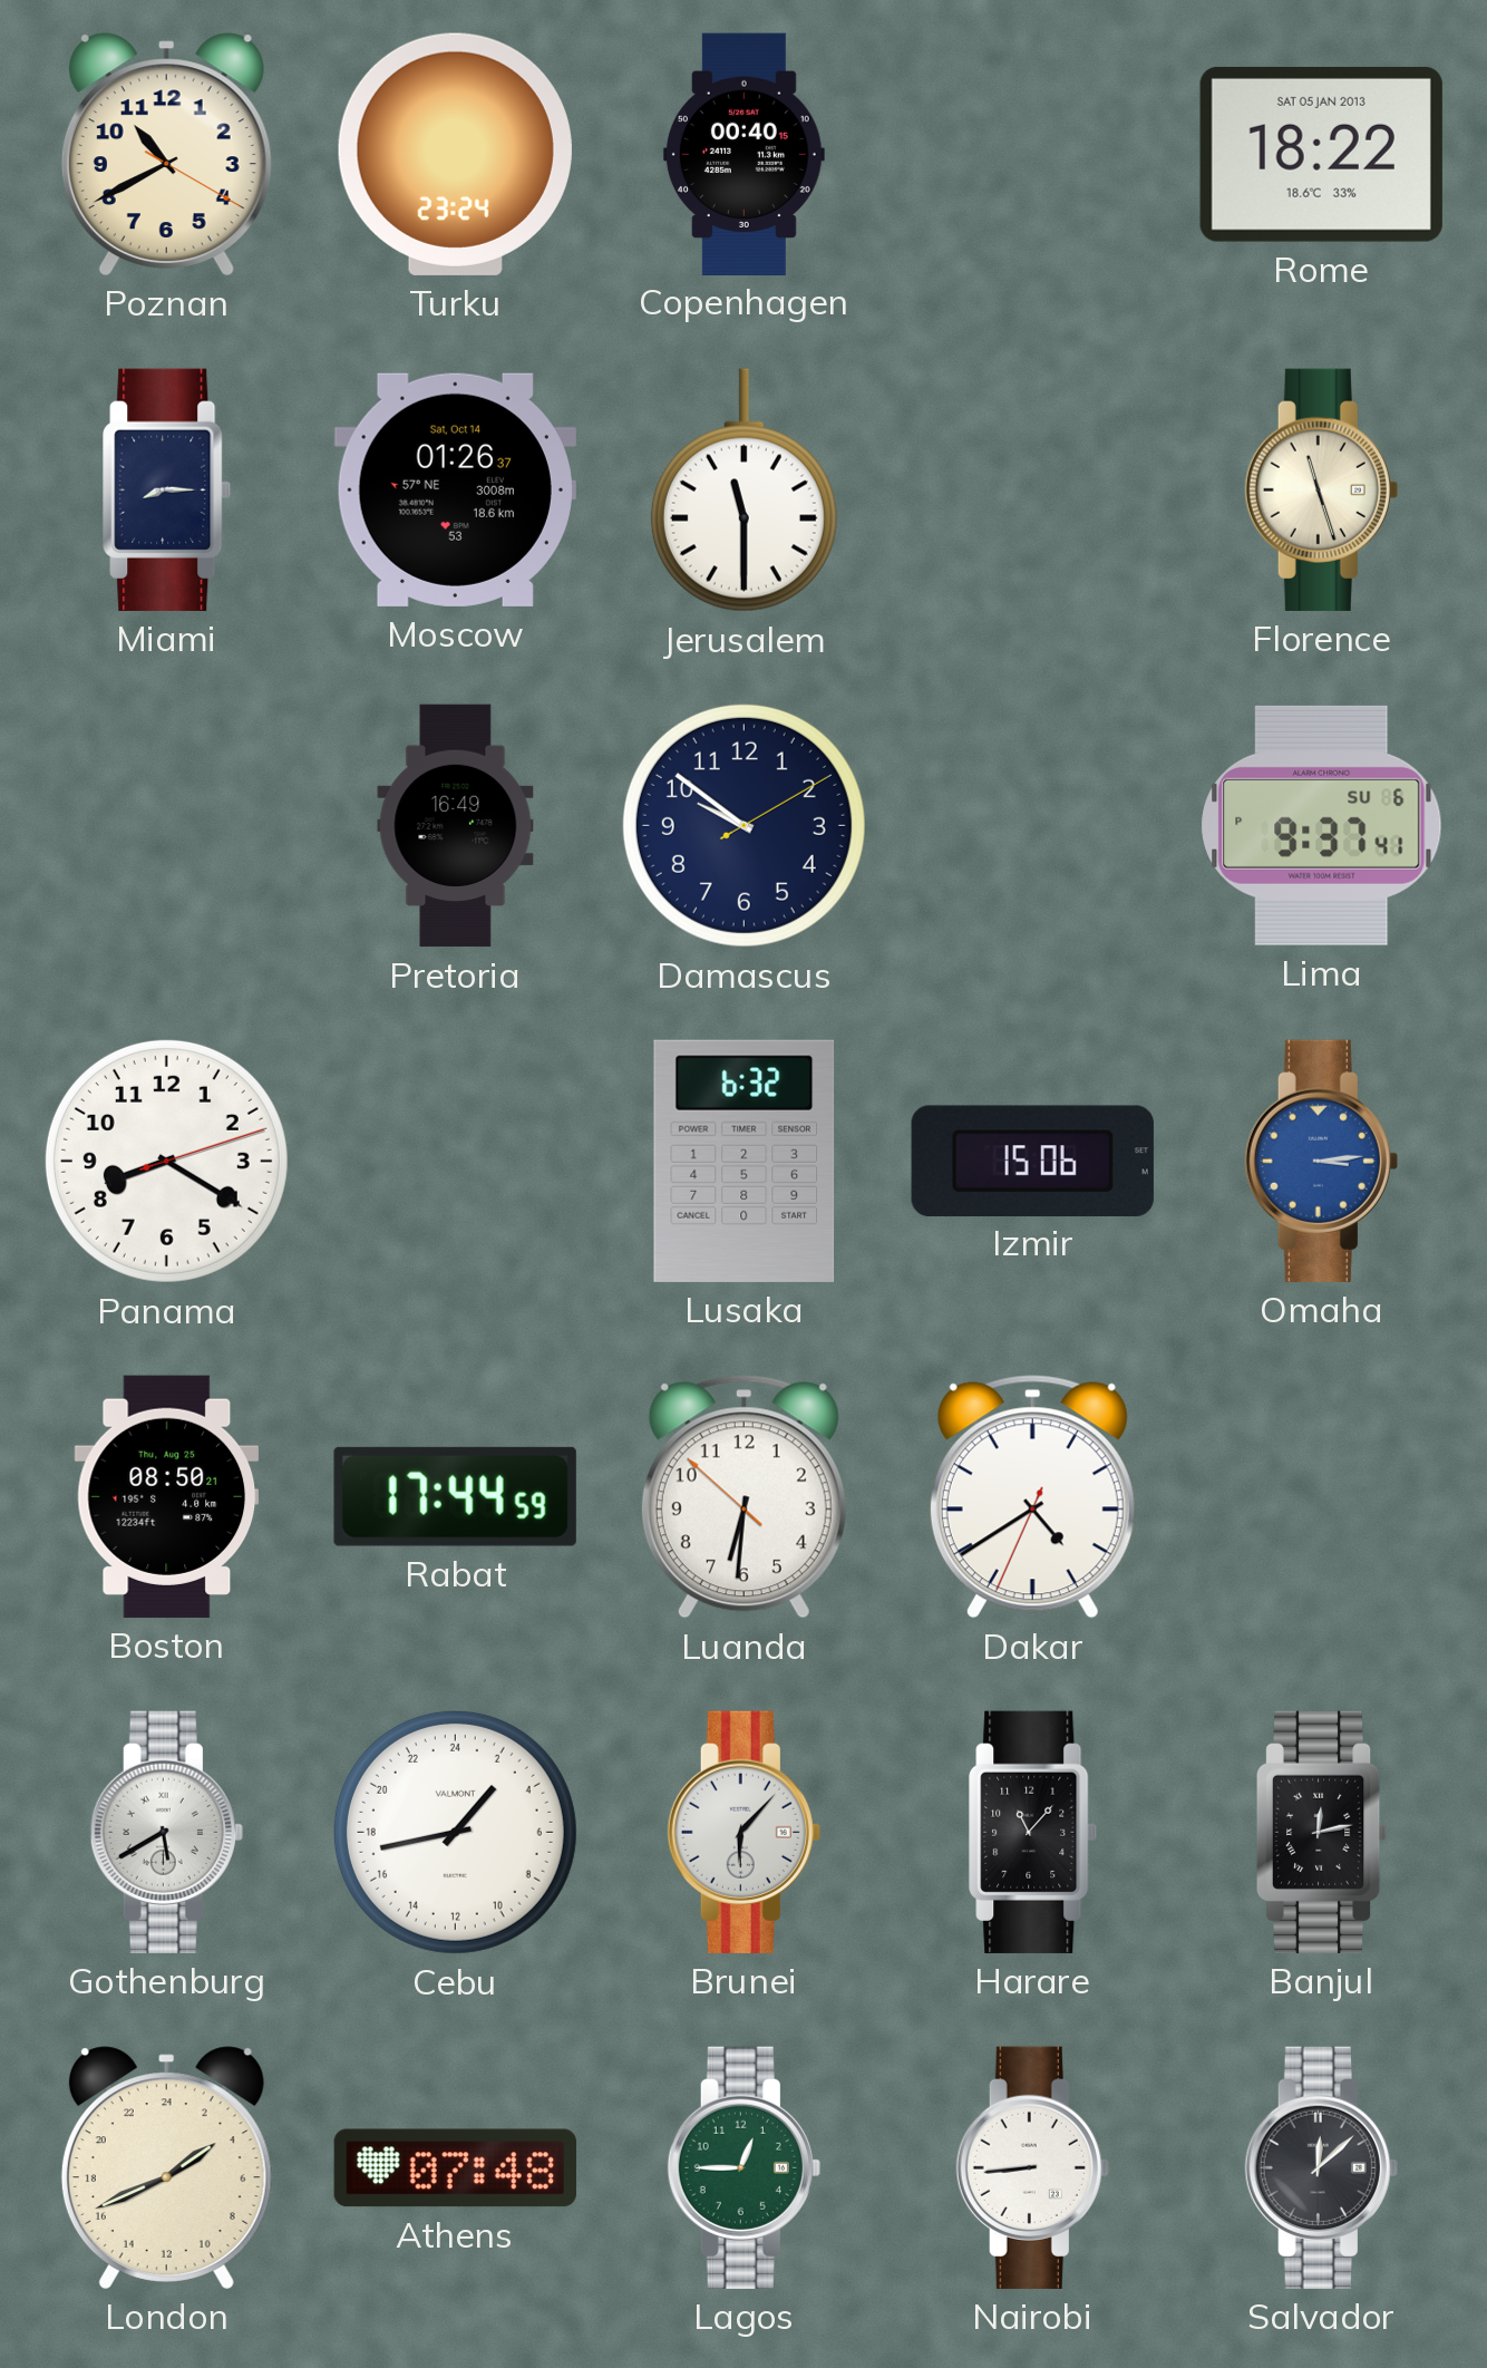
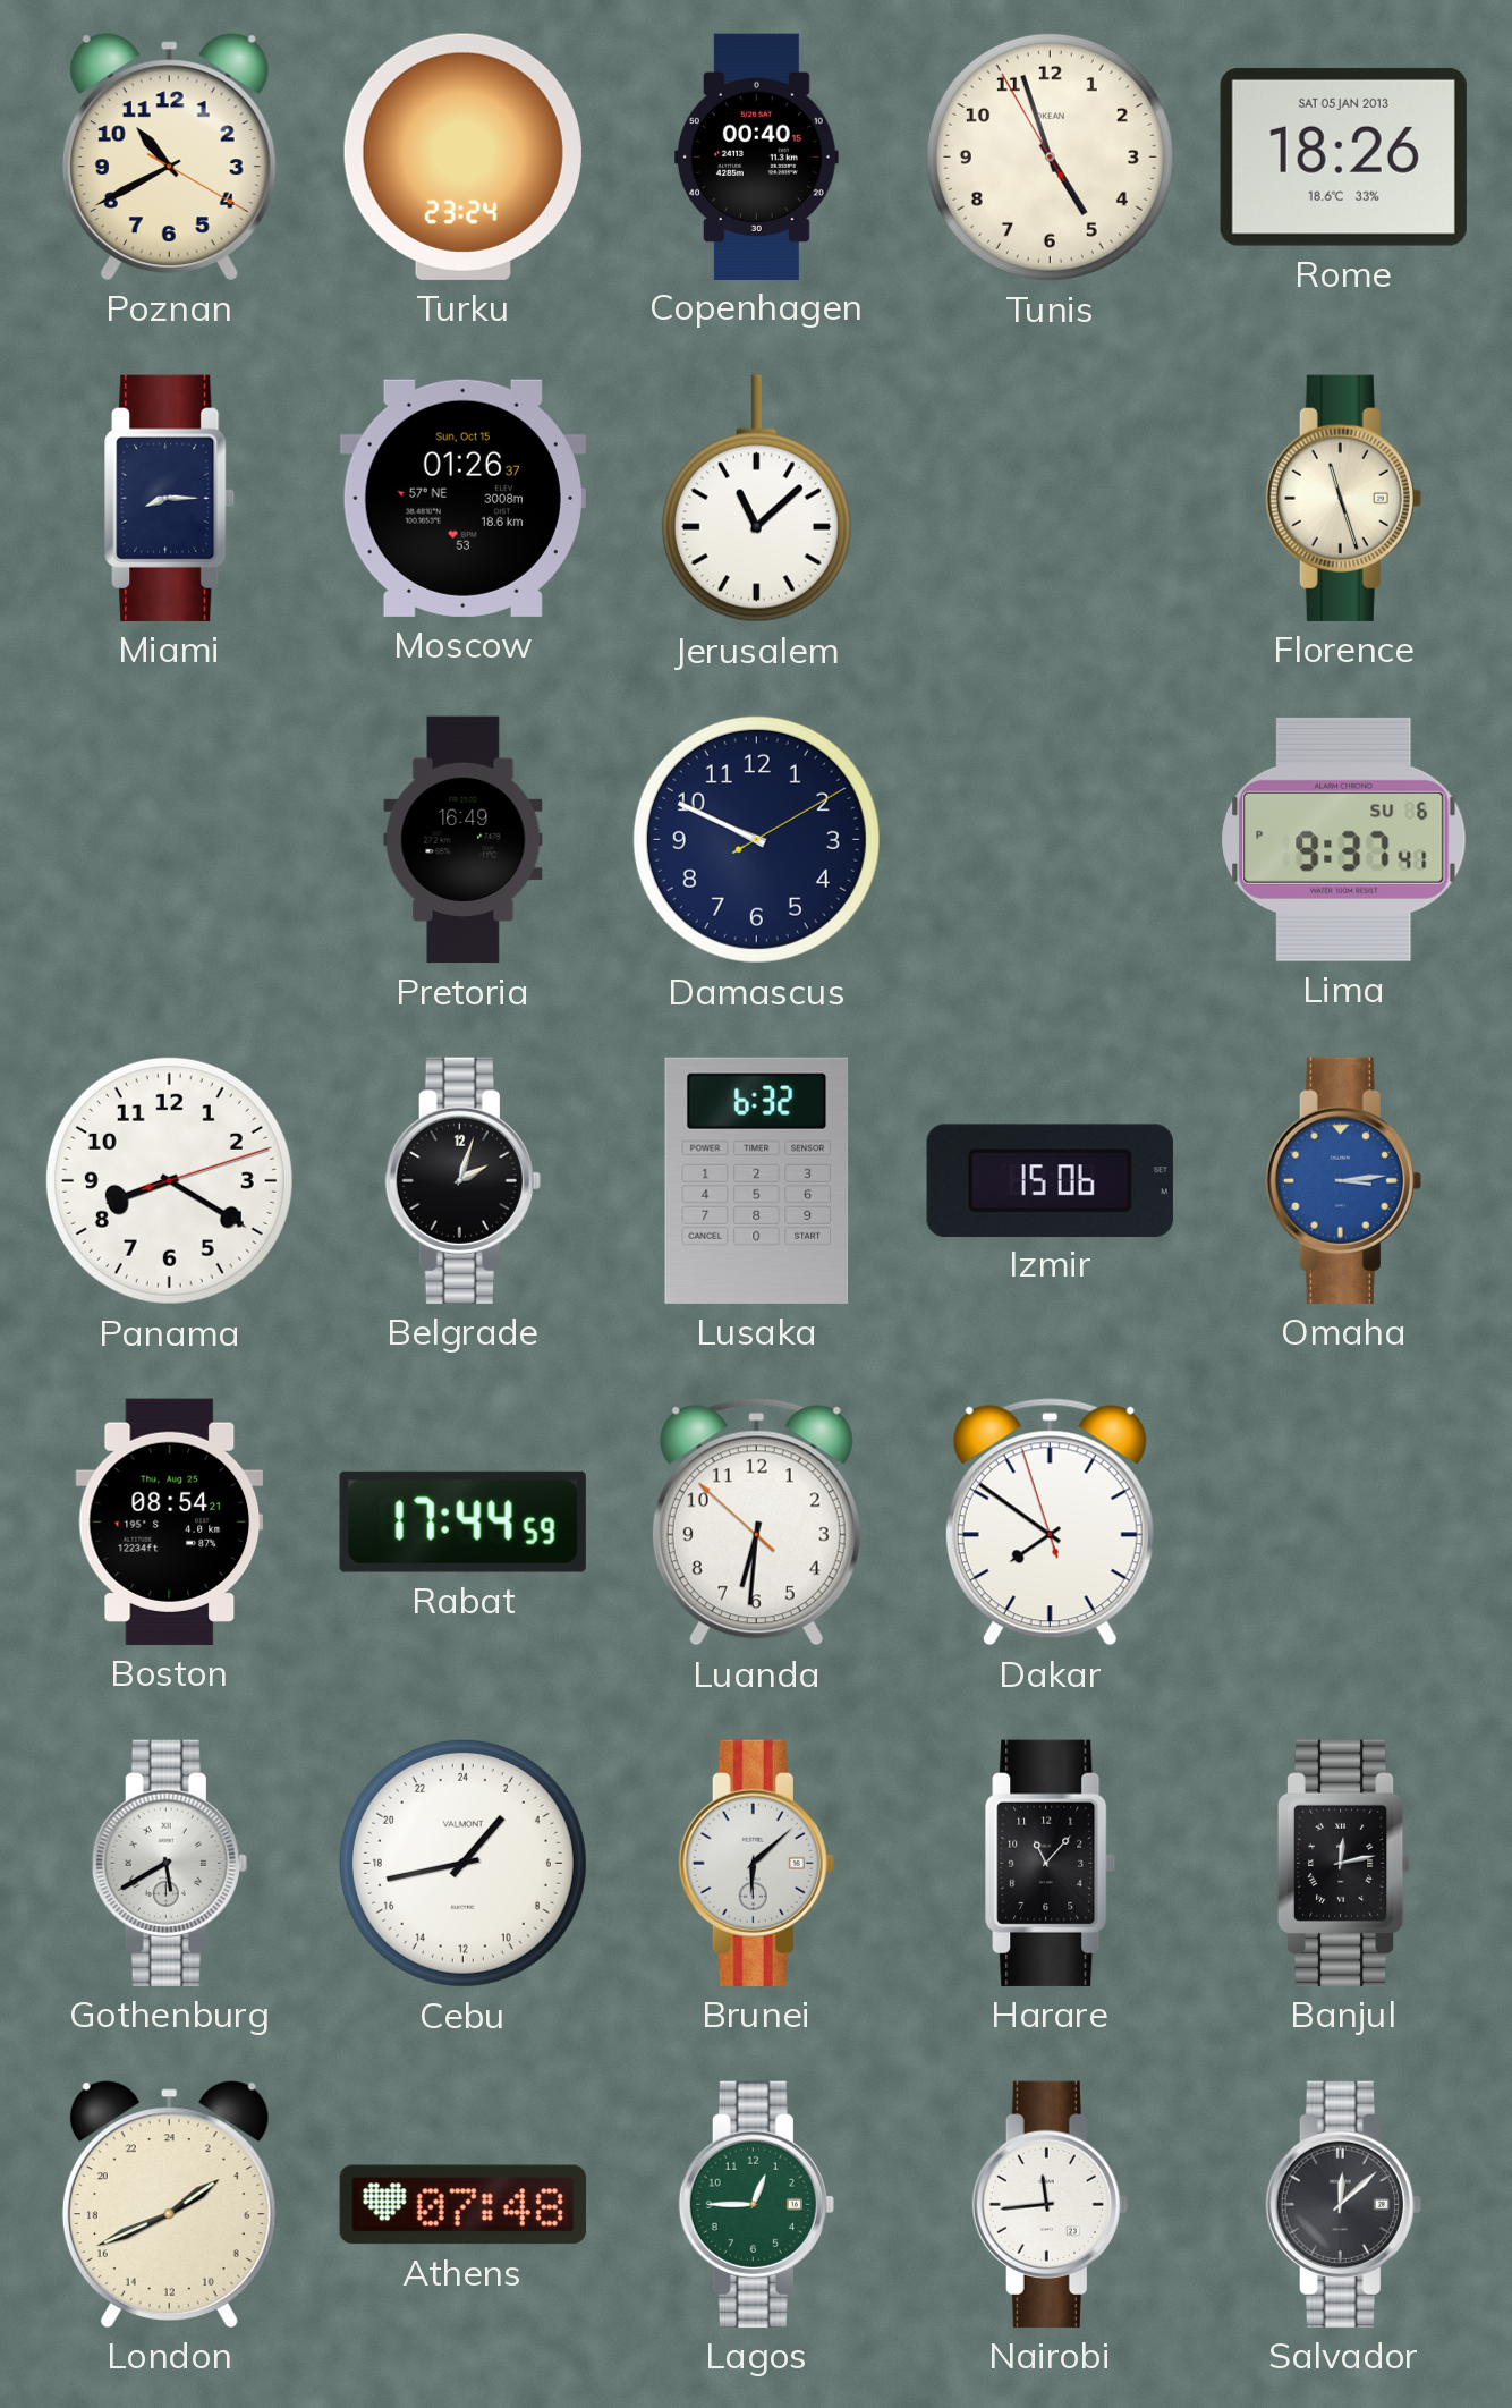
Tunis: none -> 4:56
Rome: 18:22 -> 18:26
Moscow date: Sat, Oct 14 -> Sun, Oct 15
Jerusalem: 11:30 -> 11:08
Damascus: 9:51 -> 9:49
Belgrade: none -> 2:03
Boston: 08:50 -> 08:54
Dakar: 4:39 -> 7:50
Brunei: 6:07 -> 6:08
Nairobi: 8:44 -> 11:44
